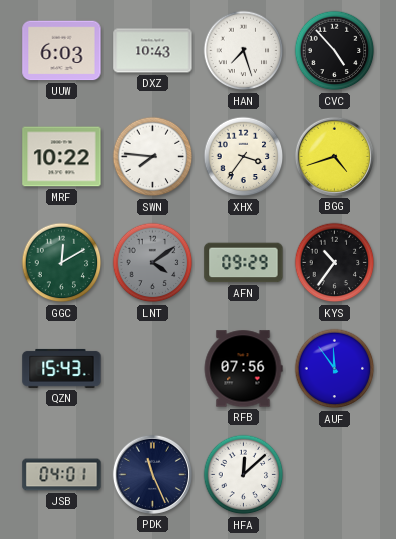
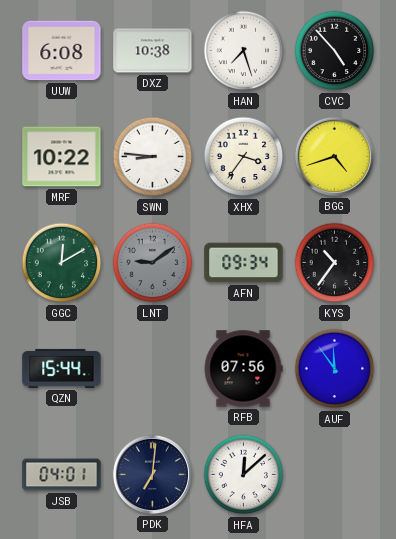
UUW: 6:03 -> 6:08
DXZ: 10:43 -> 10:38
SWN: 7:46 -> 8:46
LNT: 4:09 -> 9:09
AFN: 09:29 -> 09:34
QZN: 15:43 -> 15:44
PDK: 11:26 -> 7:01
